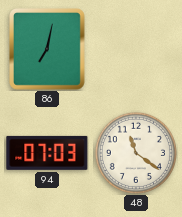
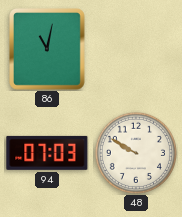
86: 7:02 -> 11:02
48: 11:21 -> 9:50
